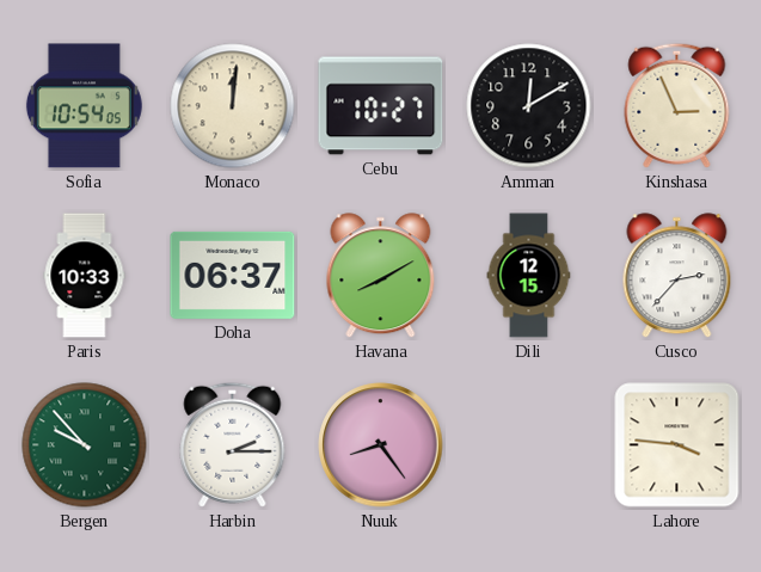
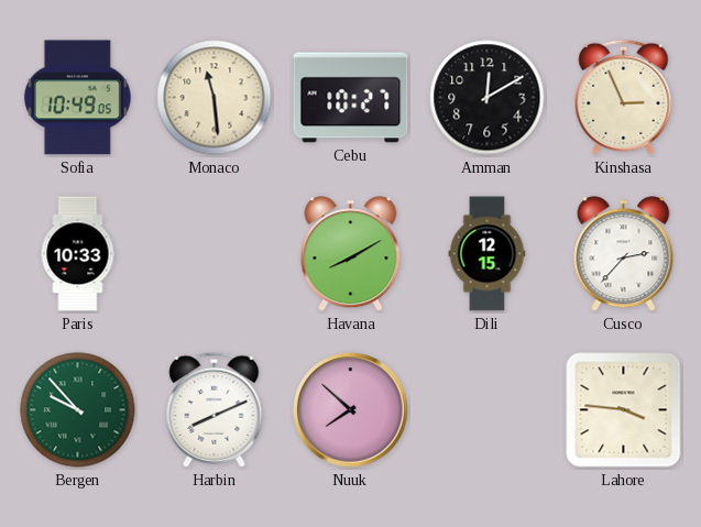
Sofia: 10:54 -> 10:49
Monaco: 12:01 -> 11:29
Doha: 06:37 -> none
Harbin: 2:15 -> 8:11
Nuuk: 8:24 -> 7:52
